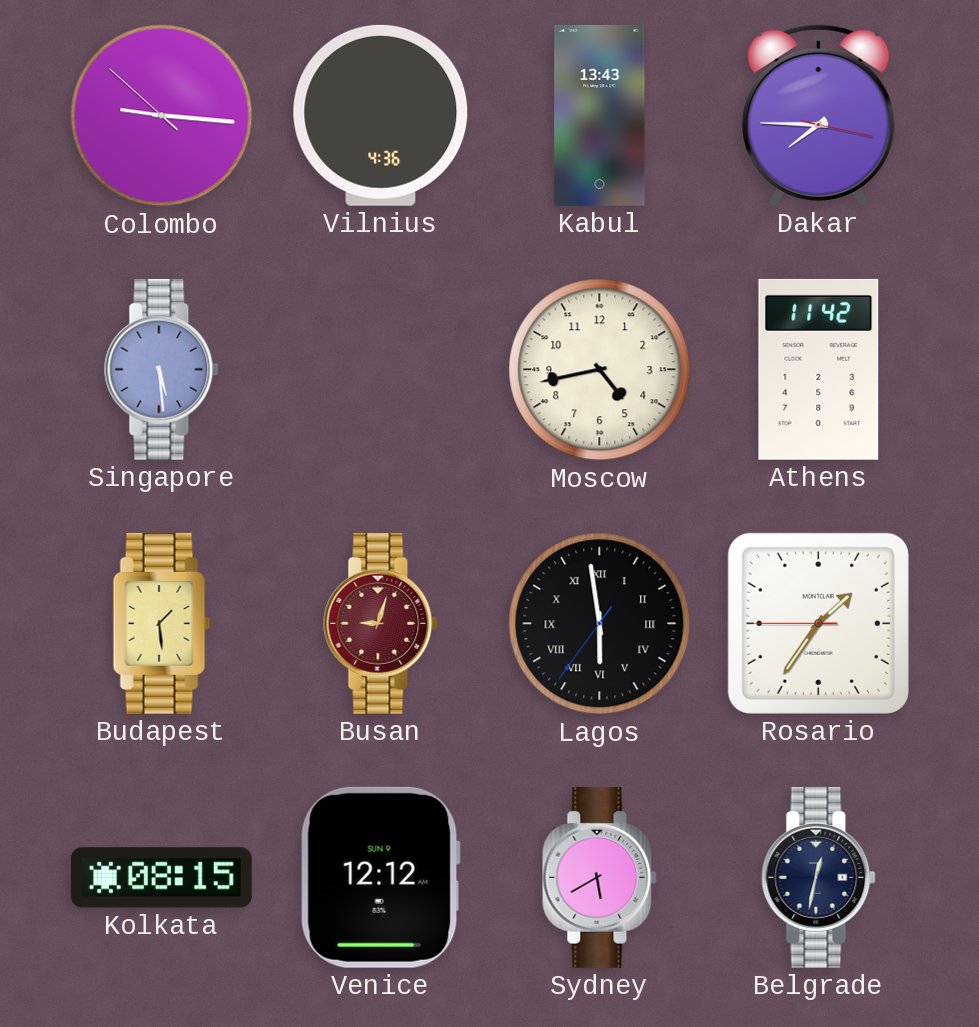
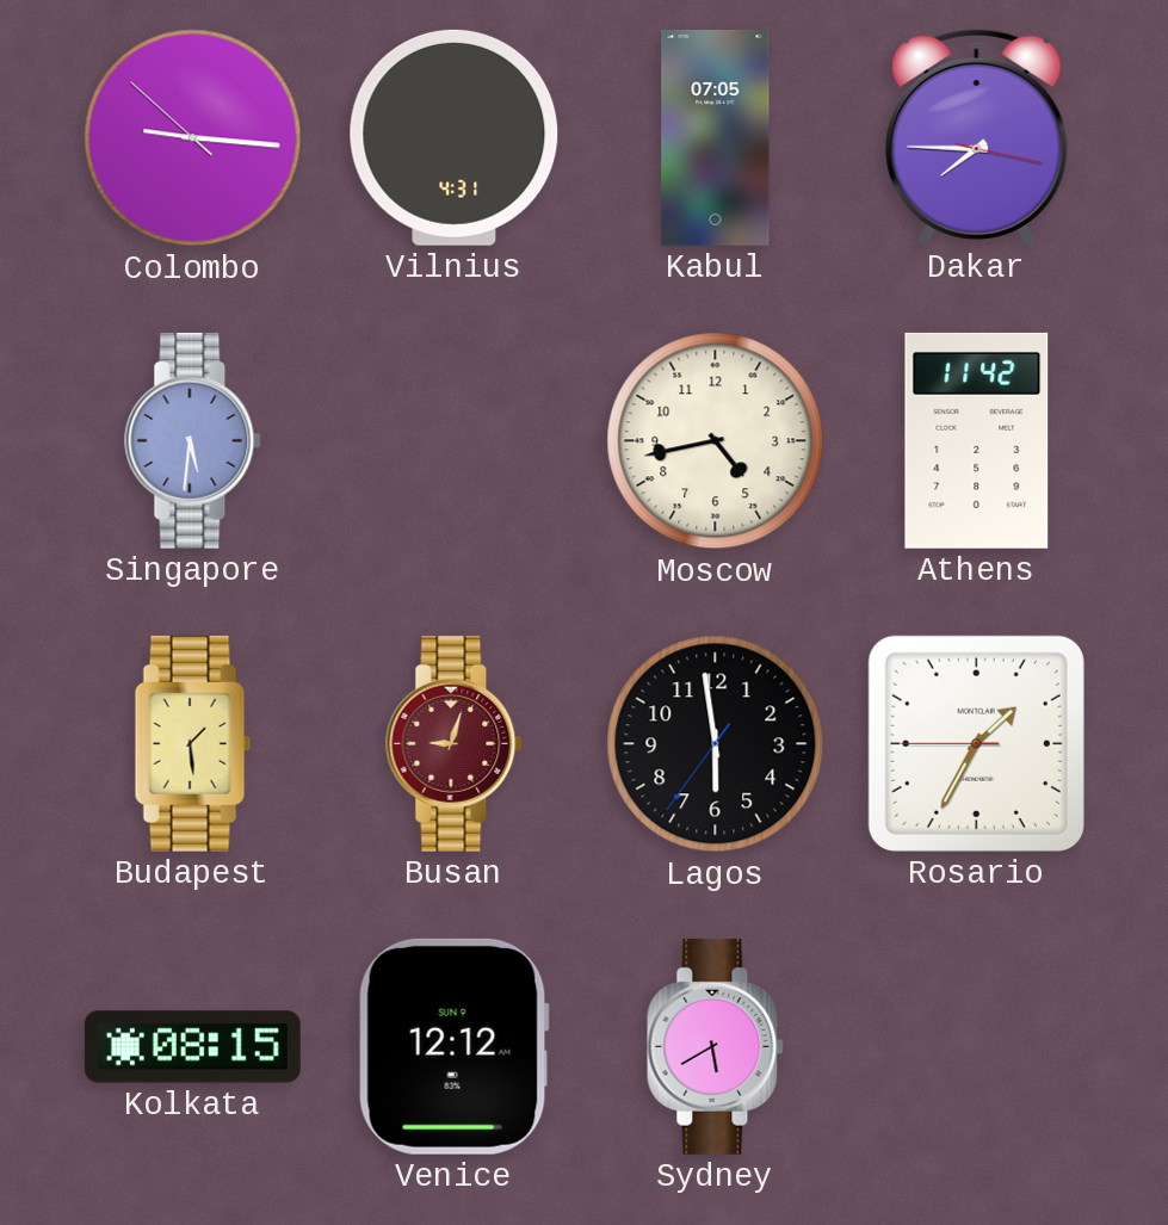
Vilnius: 4:36 -> 4:31
Kabul: 13:43 -> 07:05
Singapore: 5:29 -> 5:31
Lagos numerals: Roman -> Arabic
Rosario: 1:35 -> 1:34
Belgrade: 12:32 -> none
